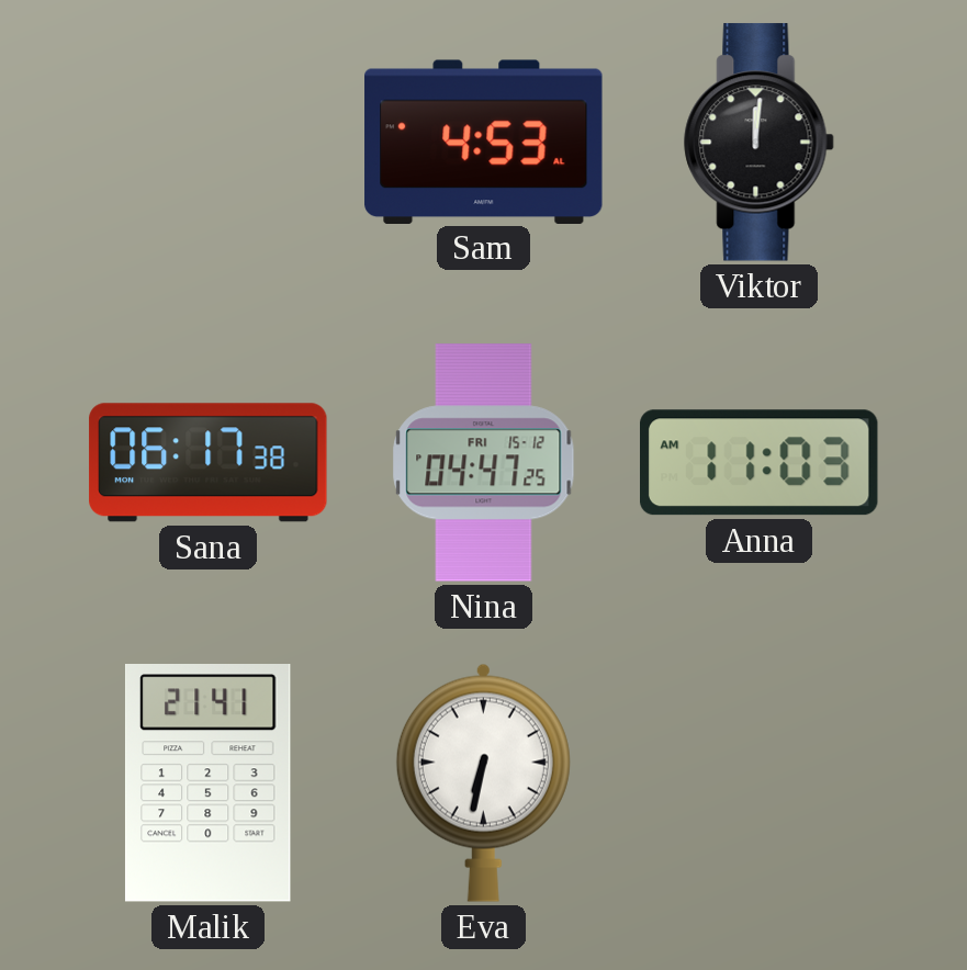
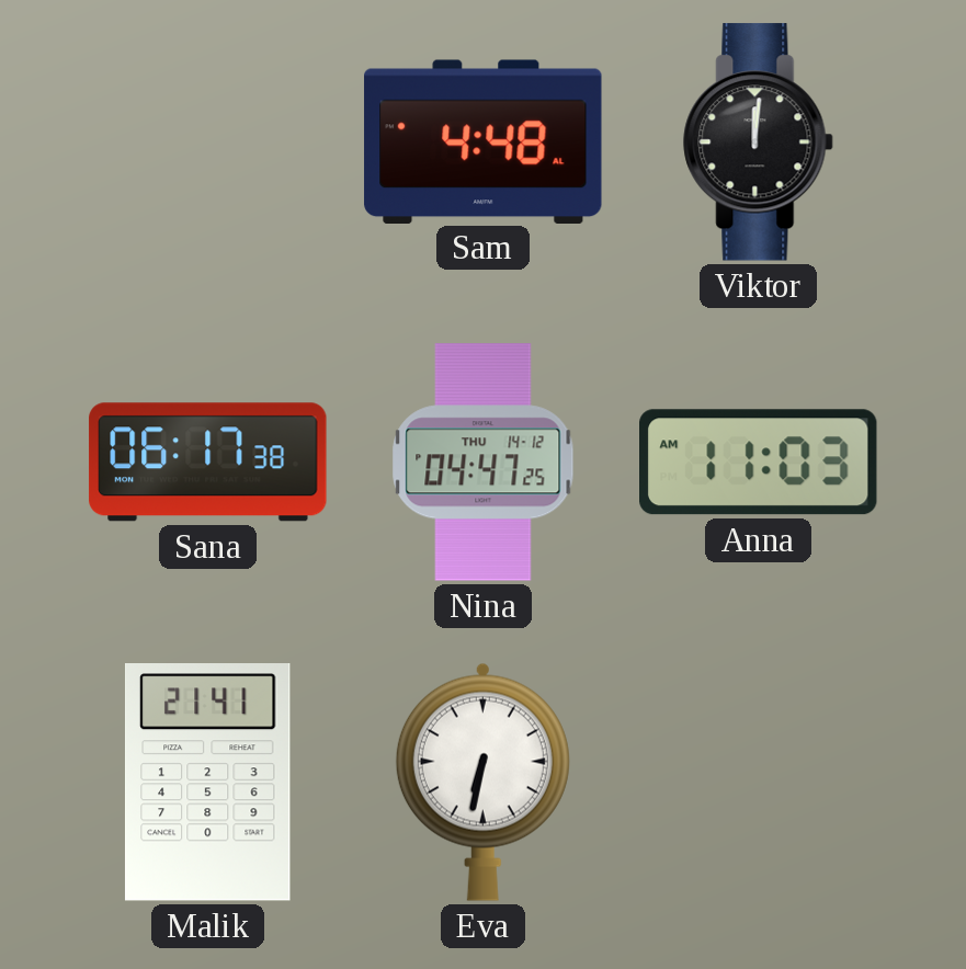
Sam: 4:53 -> 4:48
Nina date: FRI 15-12 -> THU 14-12
